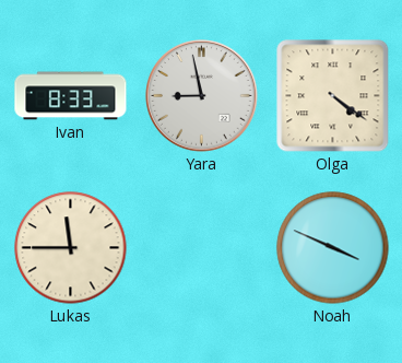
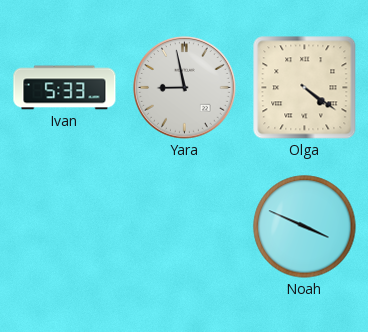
Ivan: 8:33 -> 5:33
Lukas: 11:45 -> none
